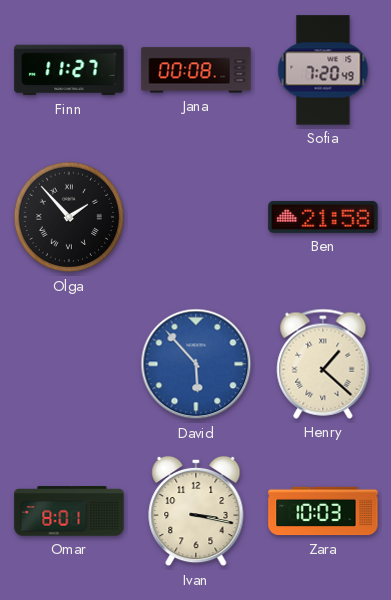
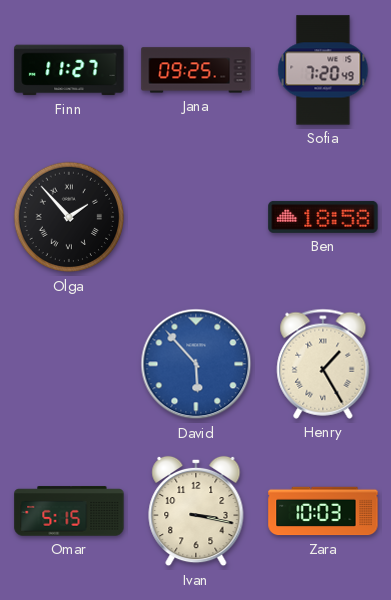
Jana: 00:08 -> 09:25
Ben: 21:58 -> 18:58
Henry: 1:22 -> 1:25
Omar: 8:01 -> 5:15
